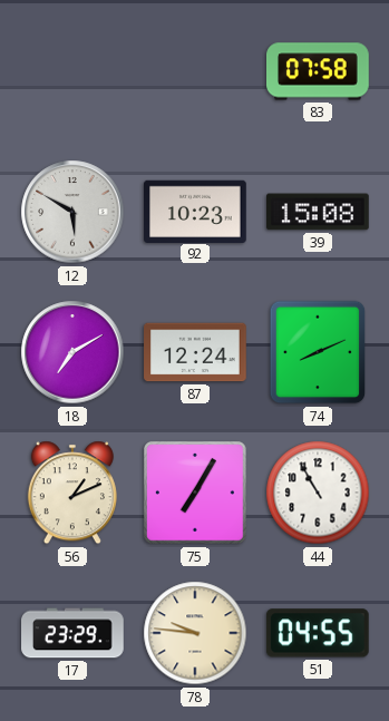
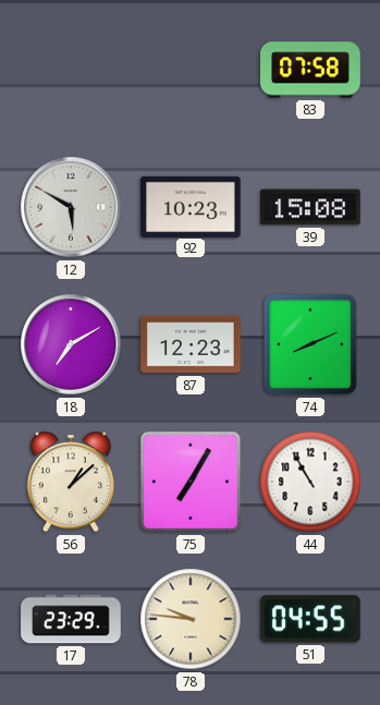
87: 12:24 -> 12:23
56: 1:11 -> 1:08
